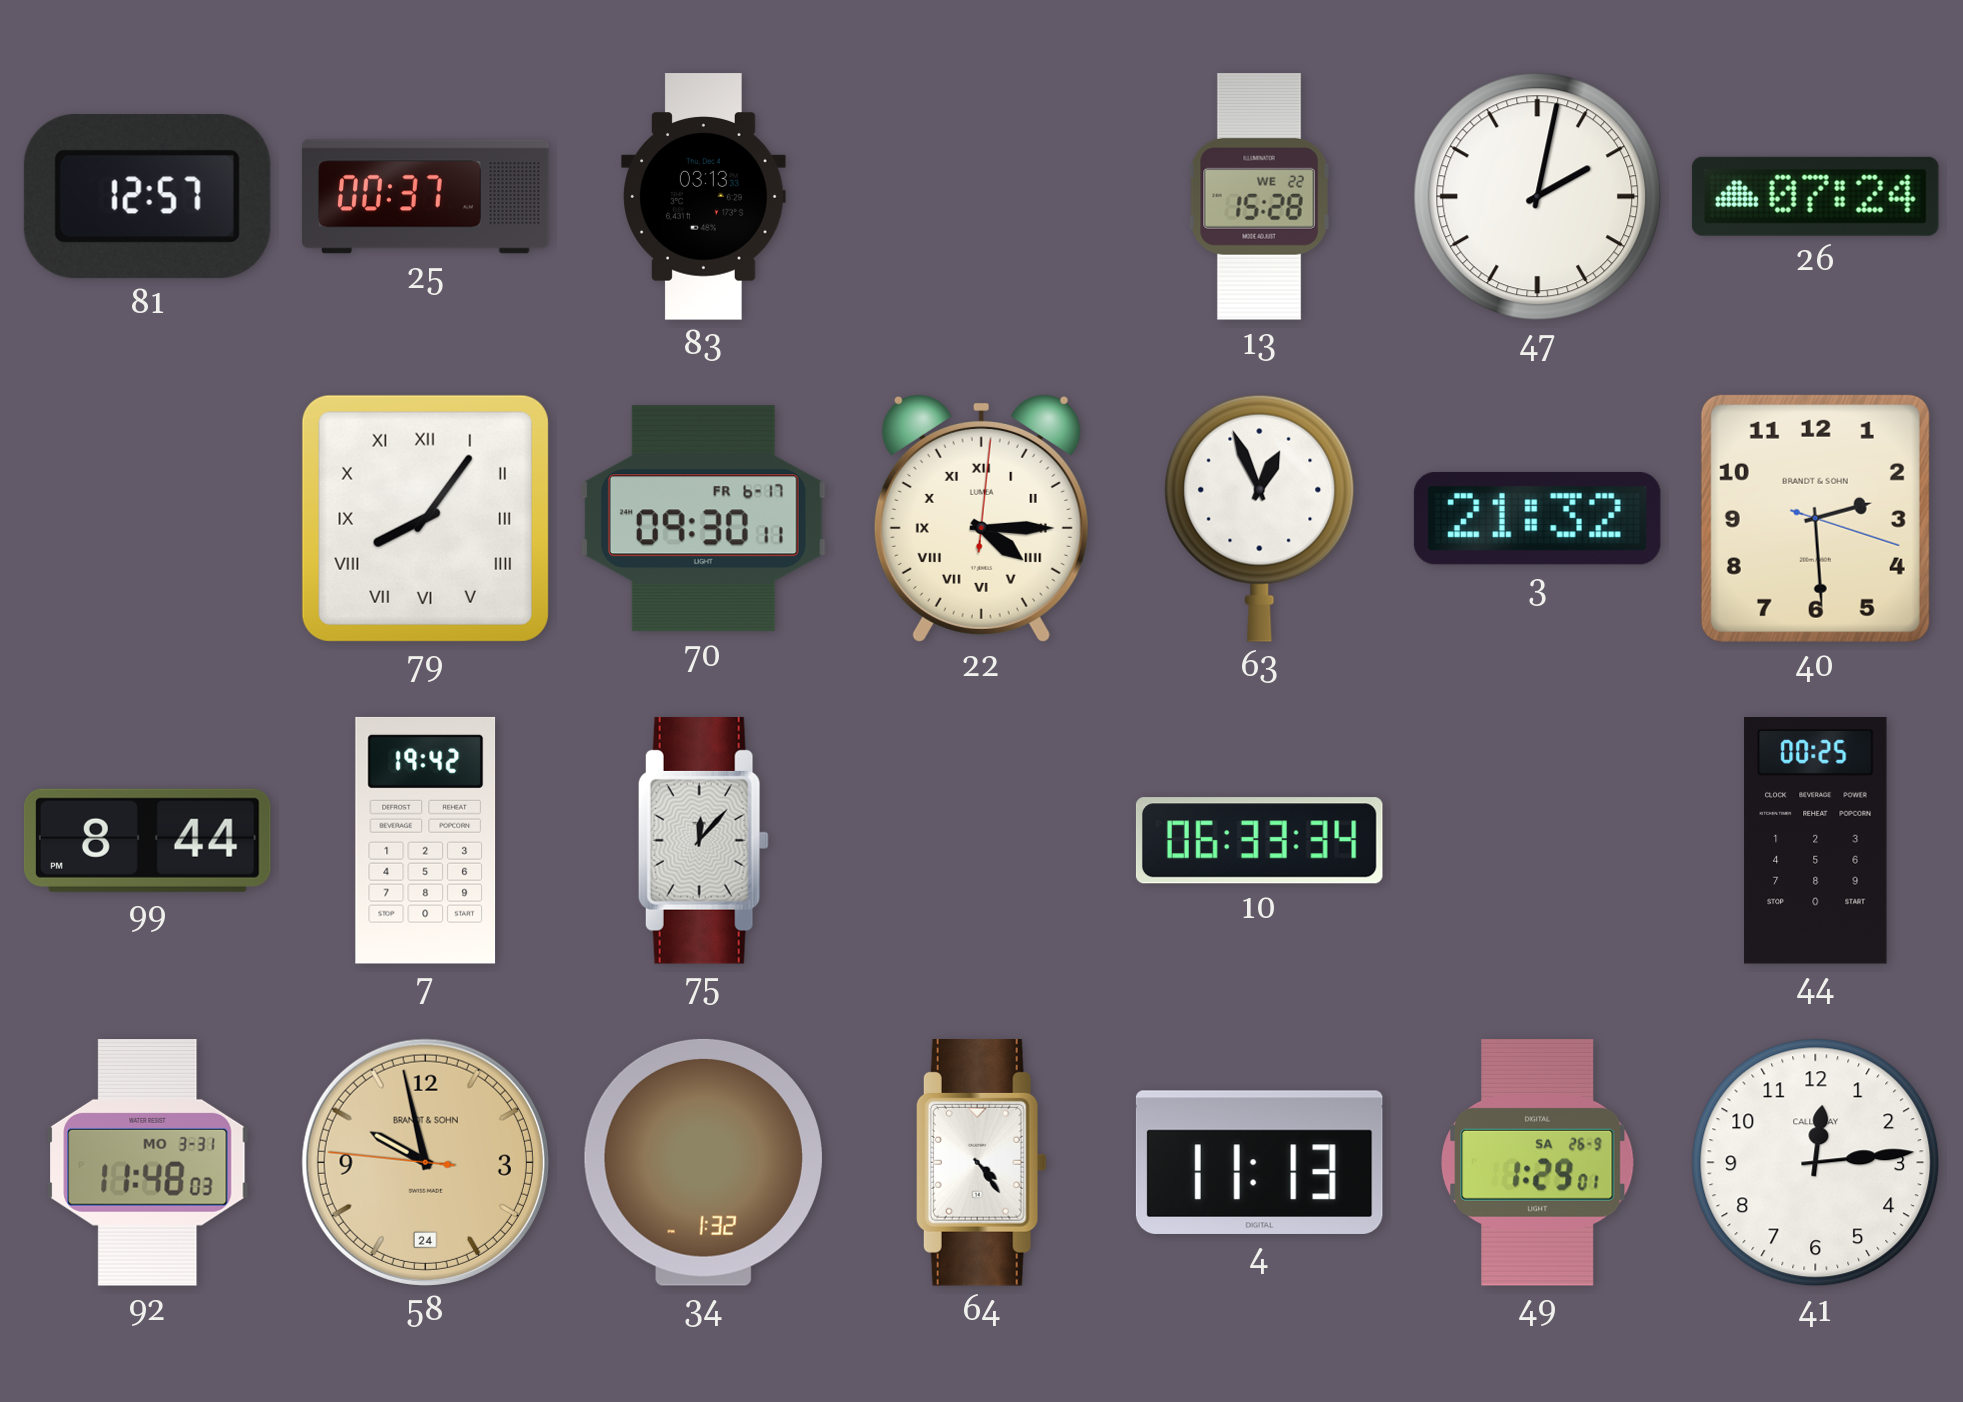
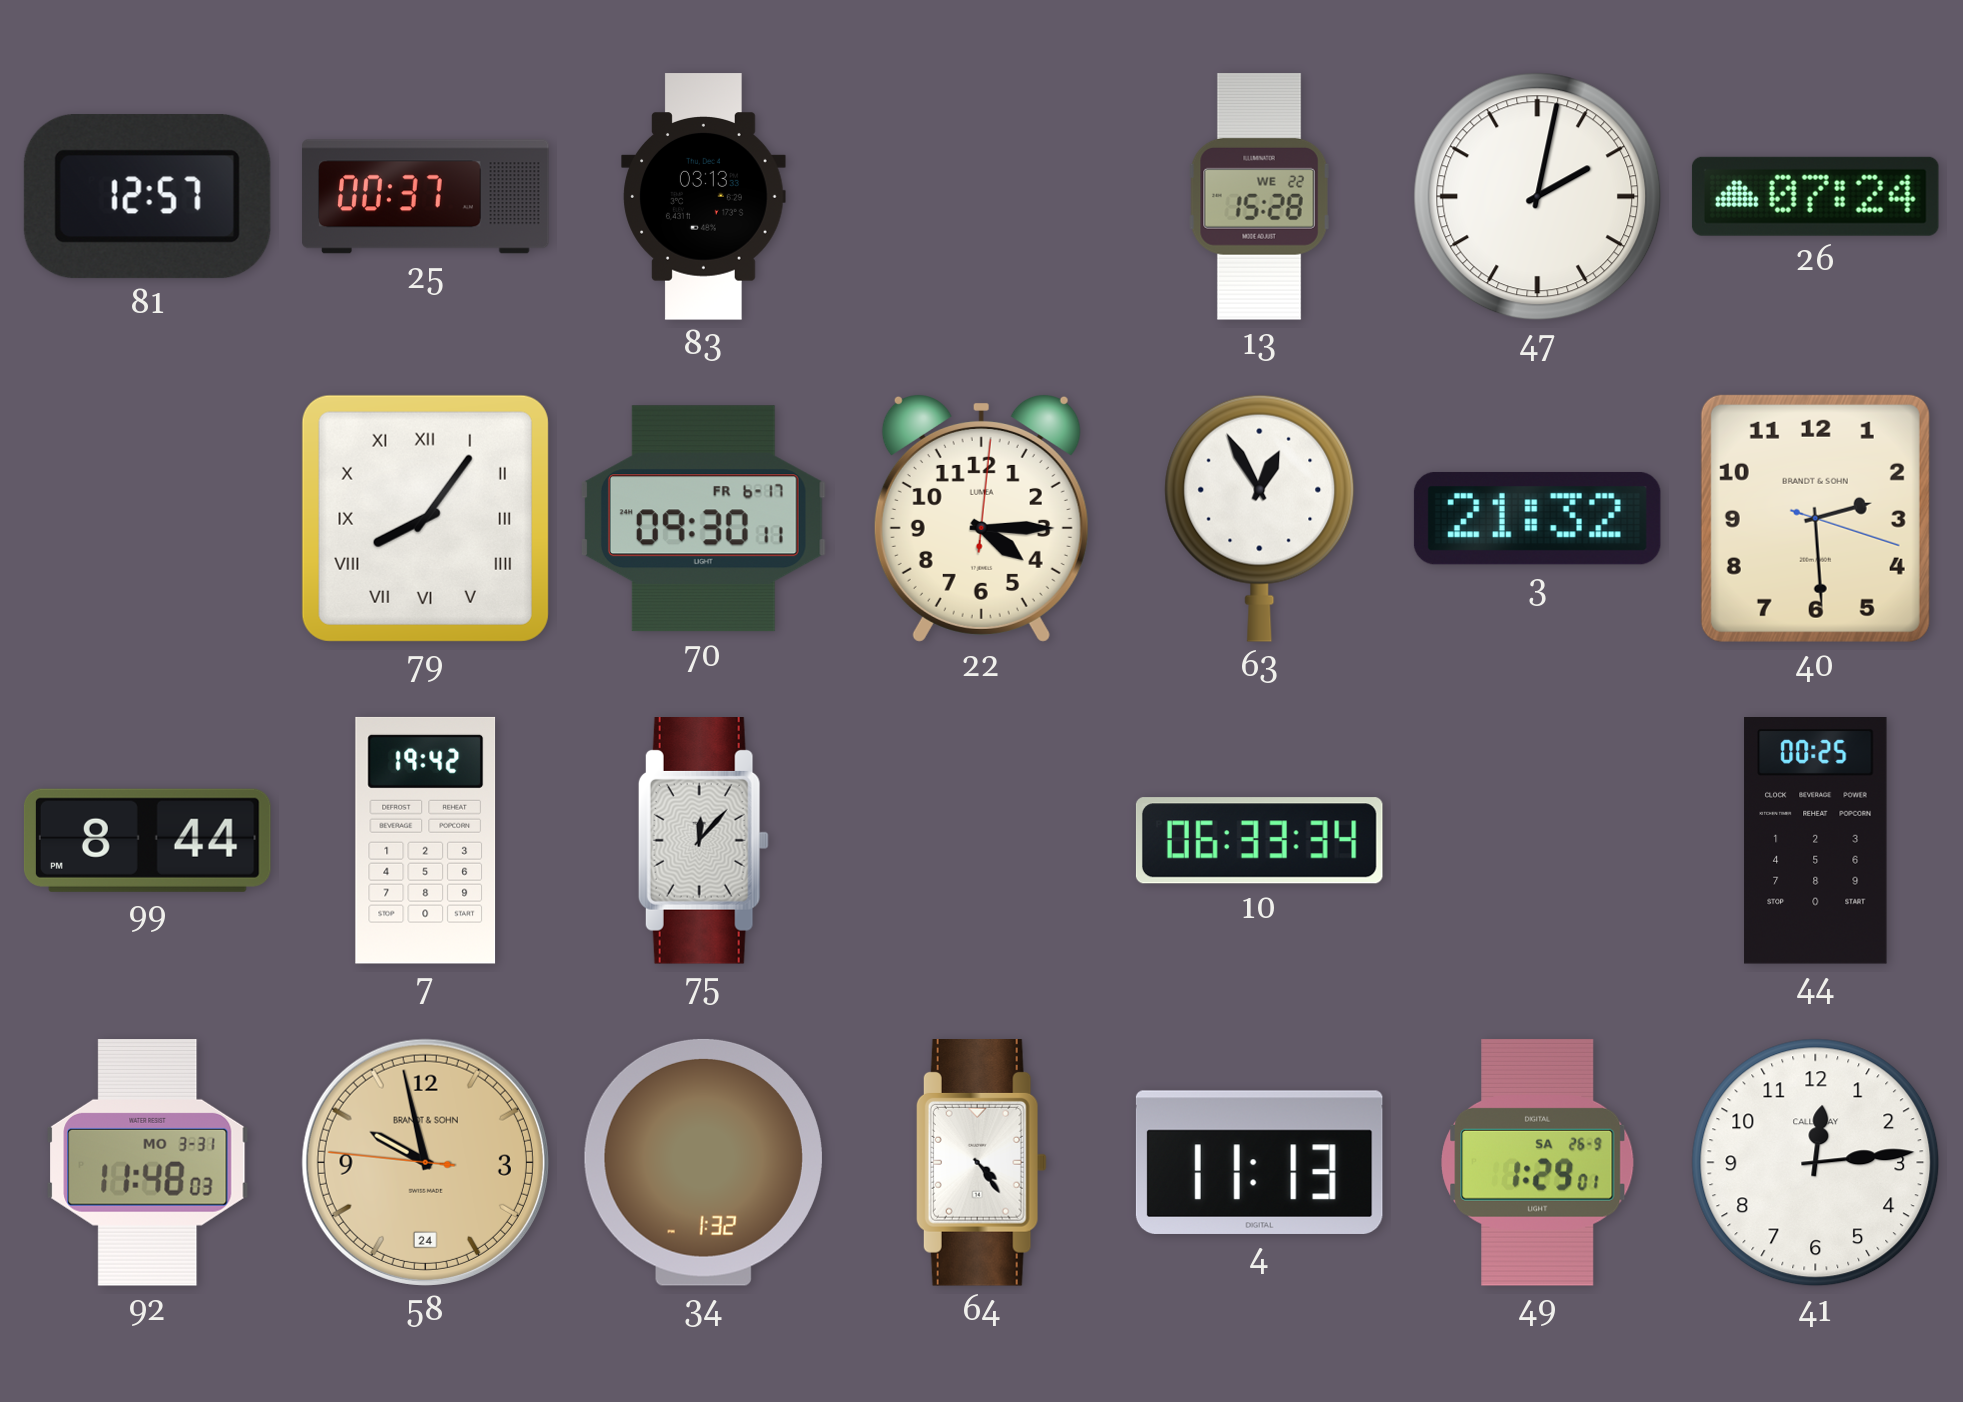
22 numerals: Roman -> Arabic
63: 12:56 -> 12:55
